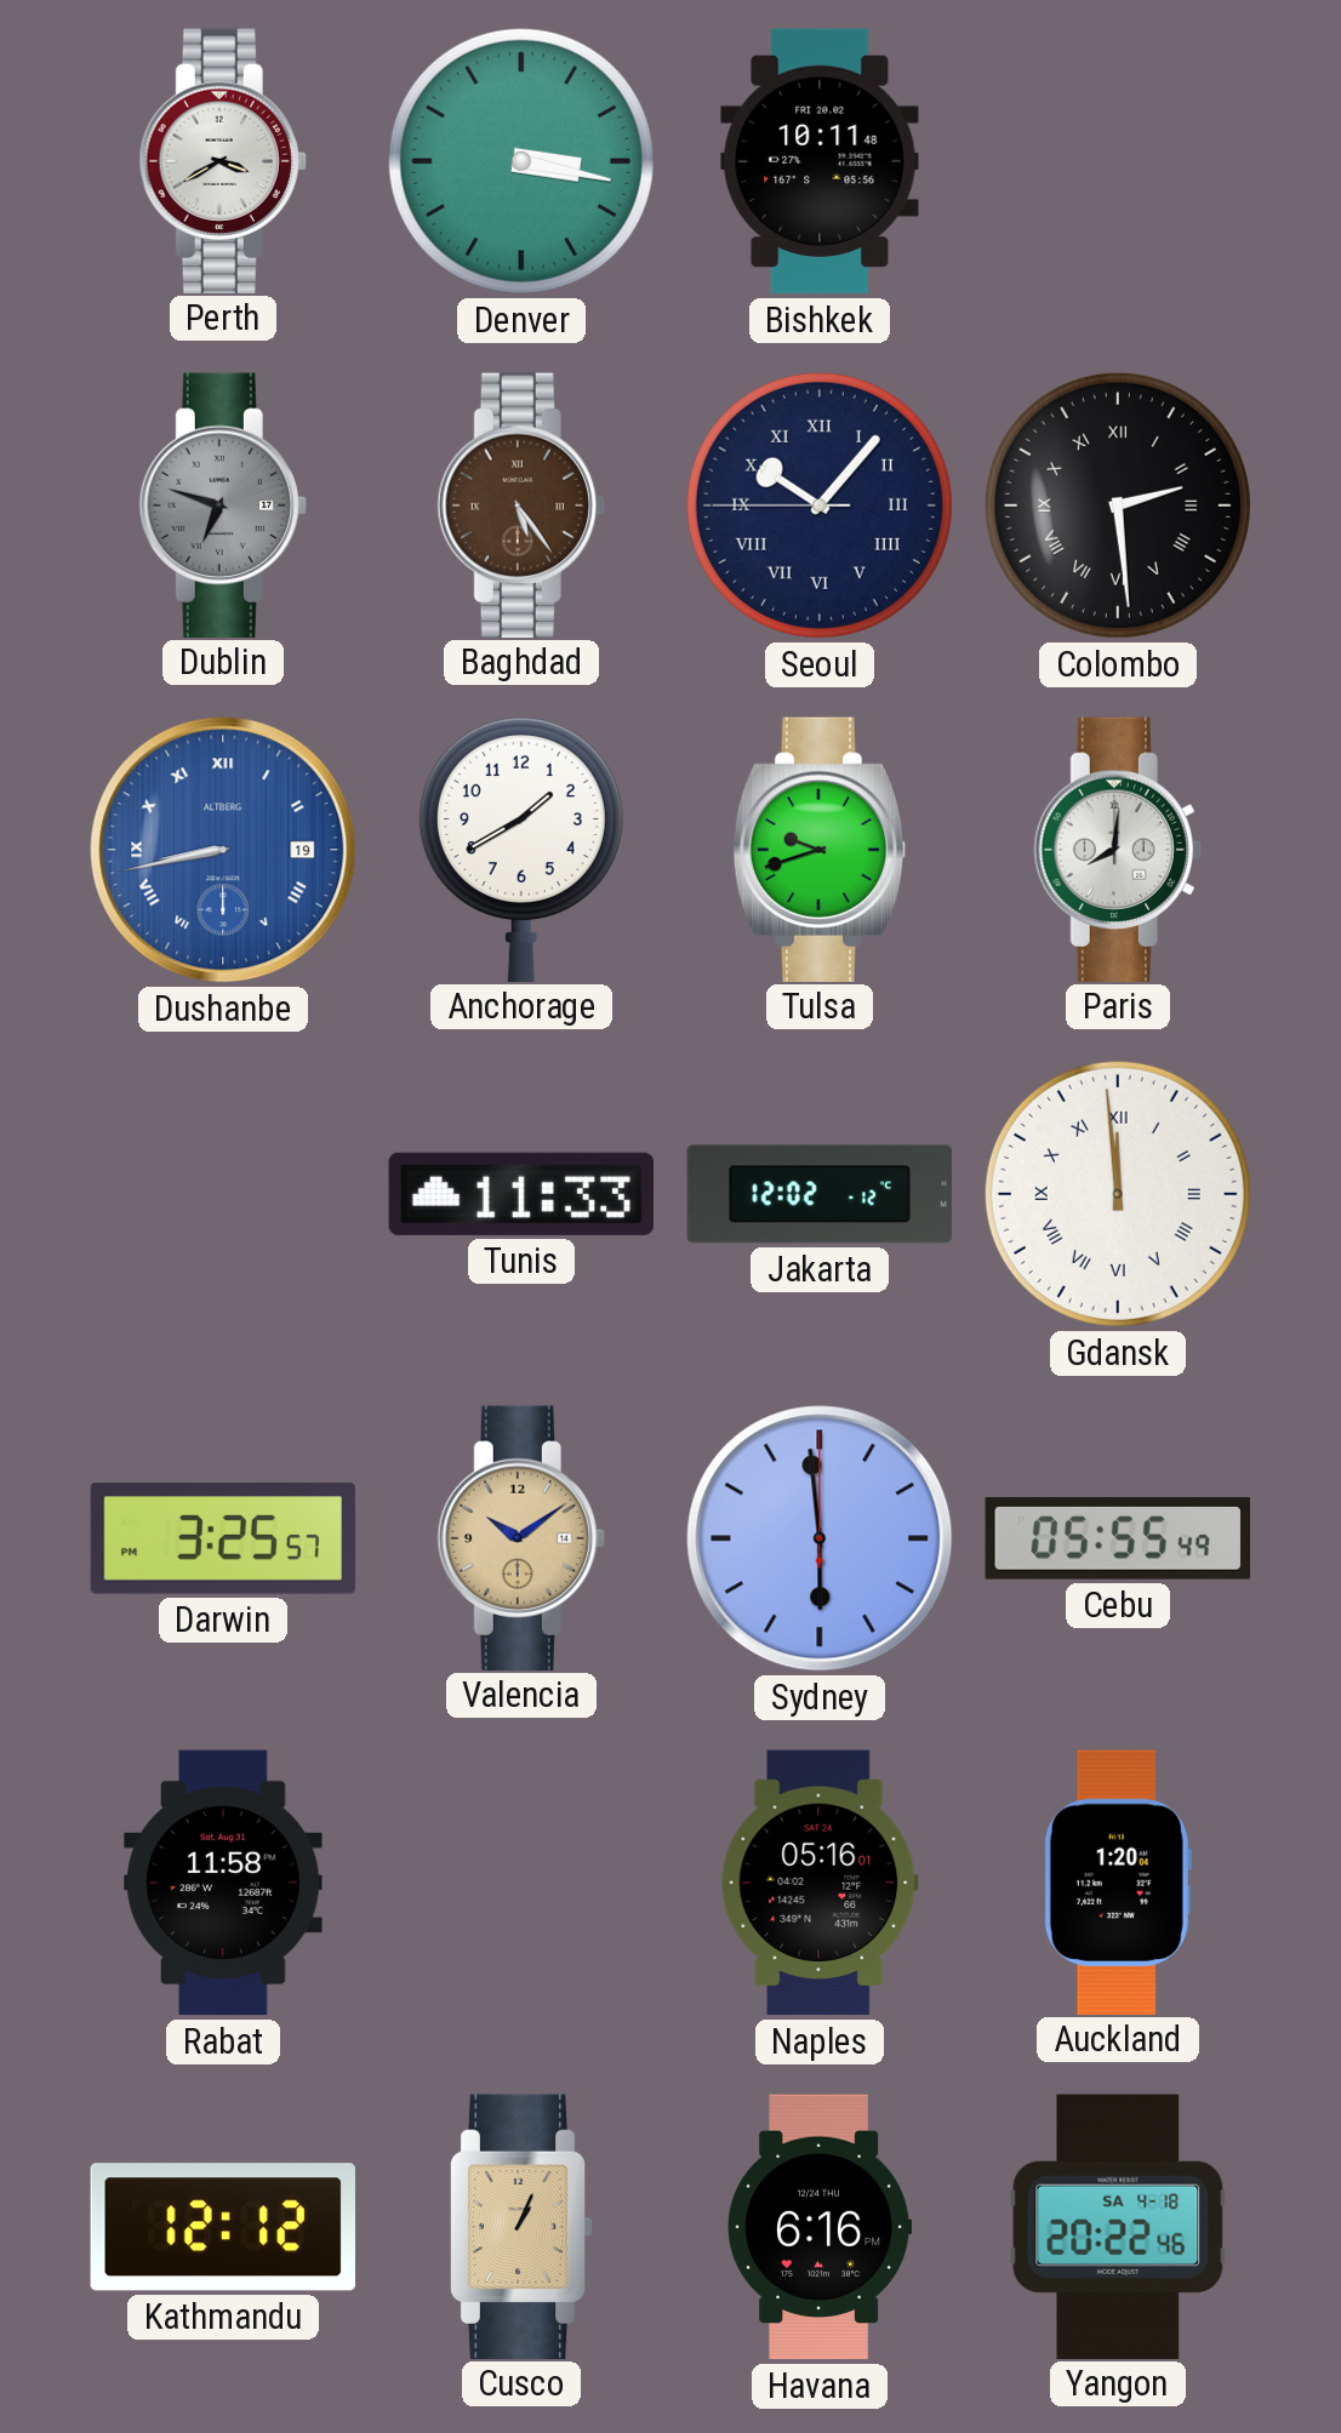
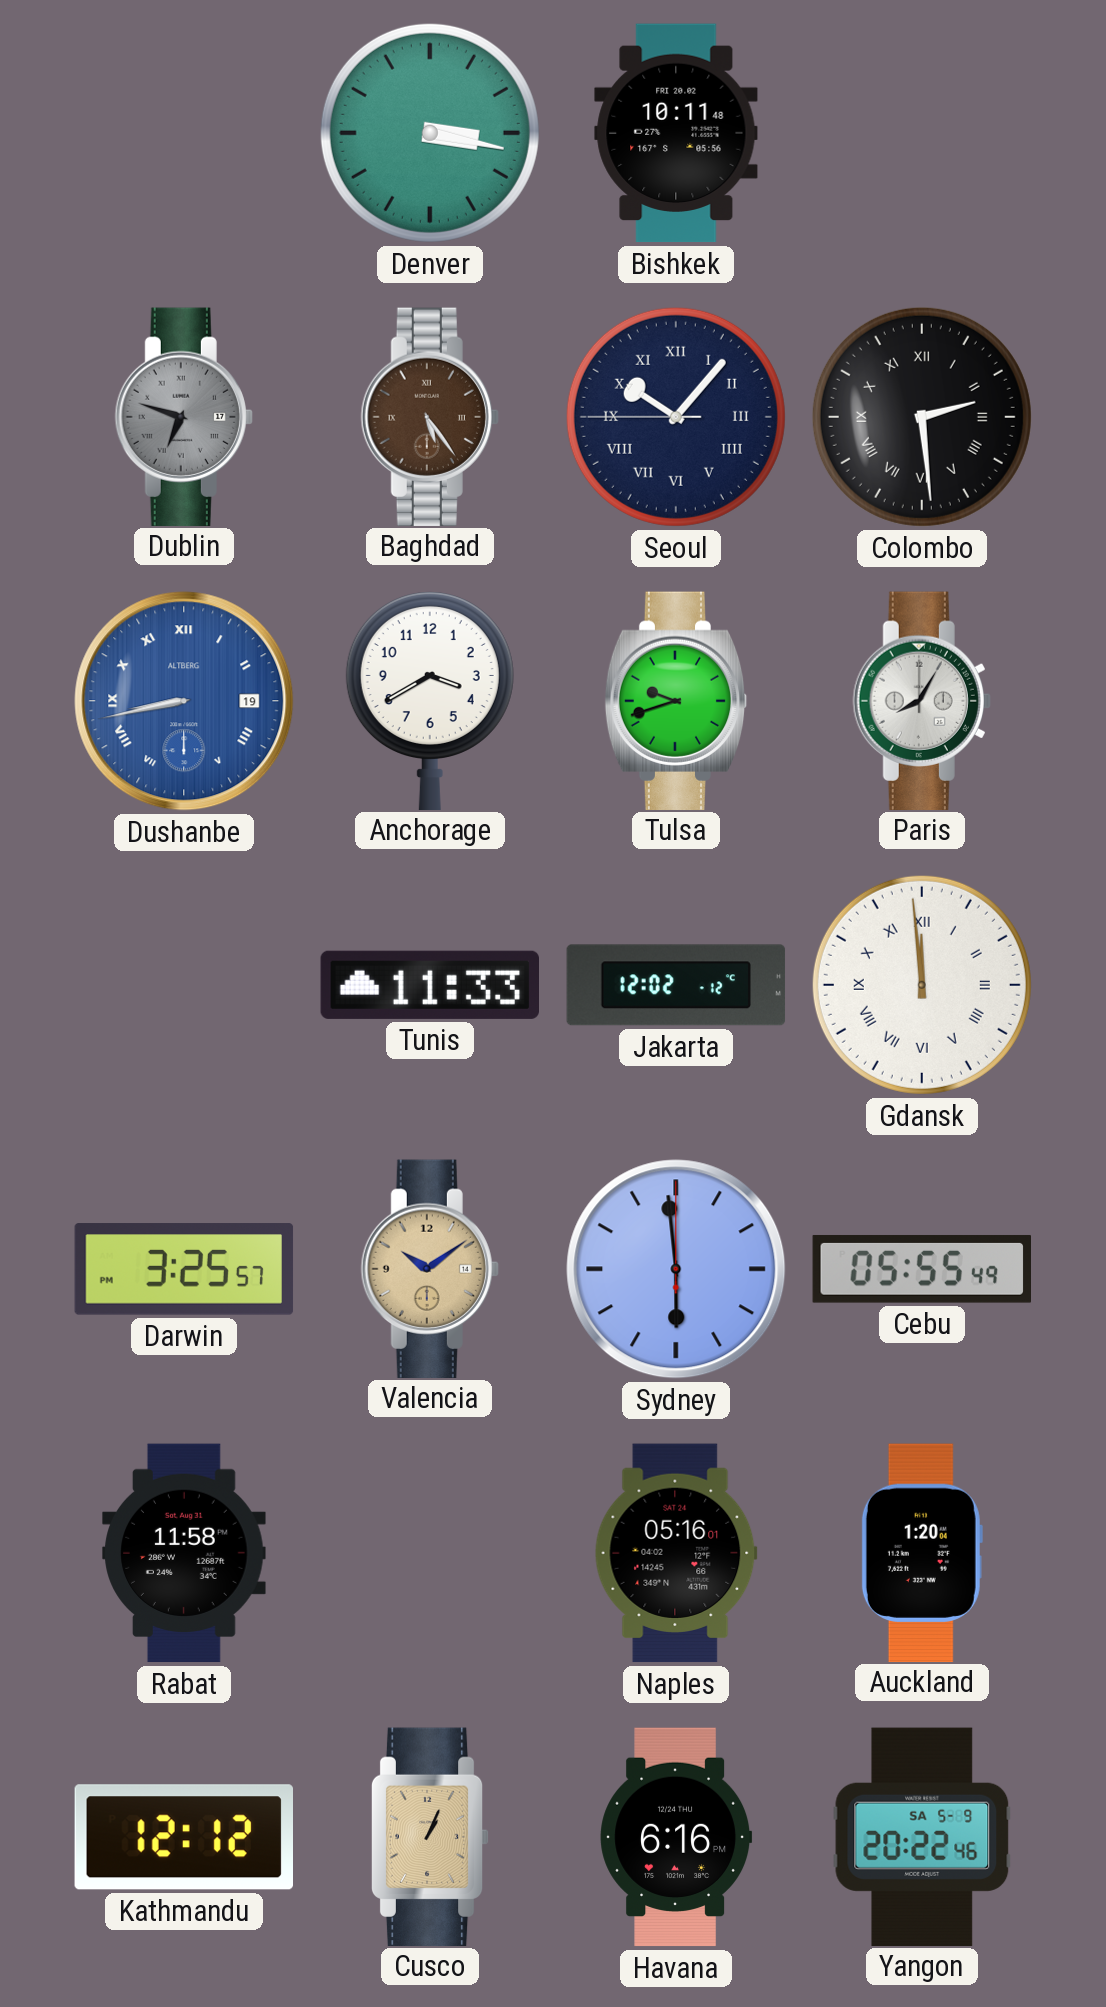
Perth: 3:40 -> none
Anchorage: 1:40 -> 3:40
Paris: 8:01 -> 8:05
Yangon date: SA 4-18 -> SA 5-9
